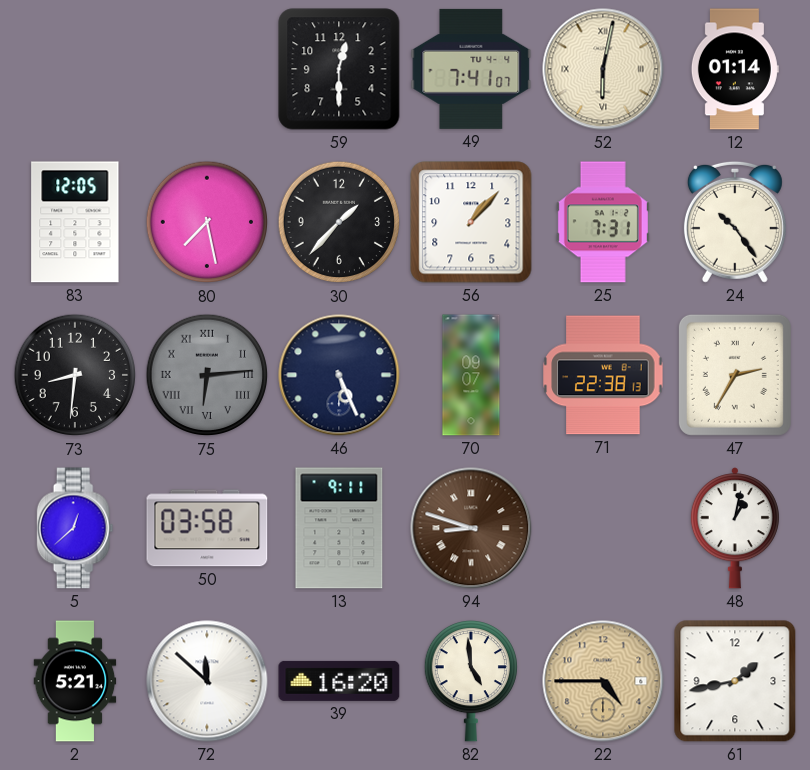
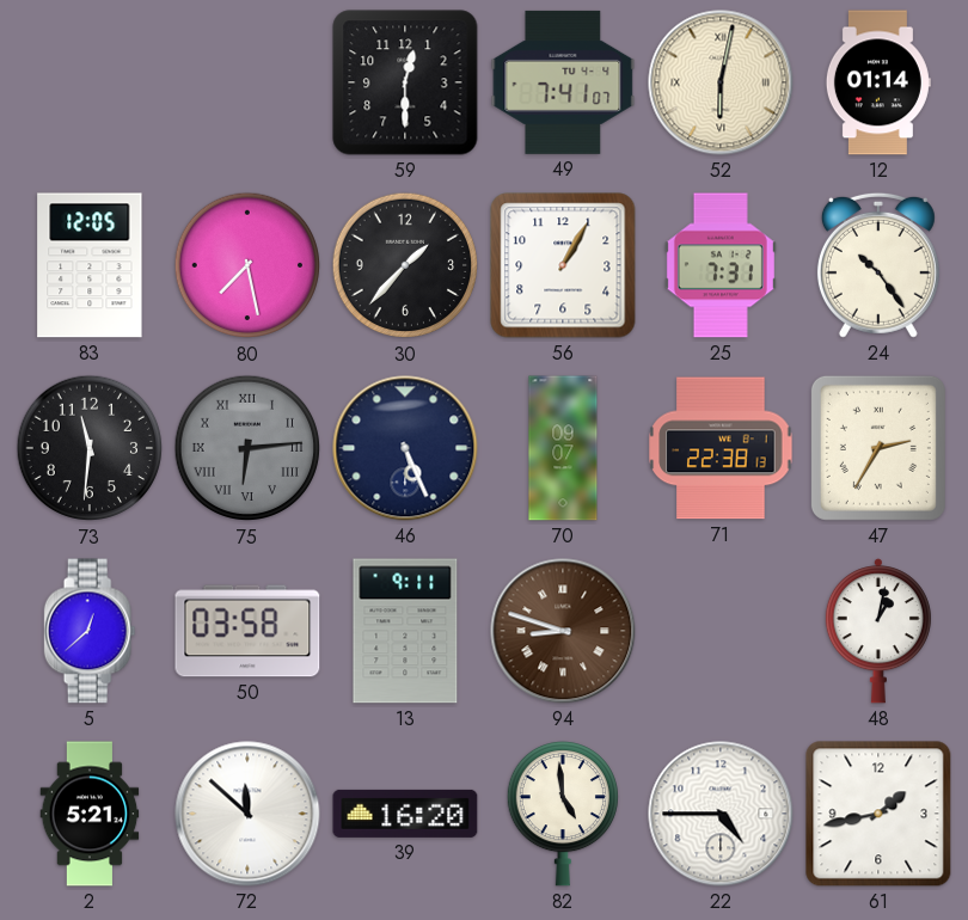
56: 1:07 -> 1:05
73: 8:31 -> 11:31
22 dial: champagne -> white
